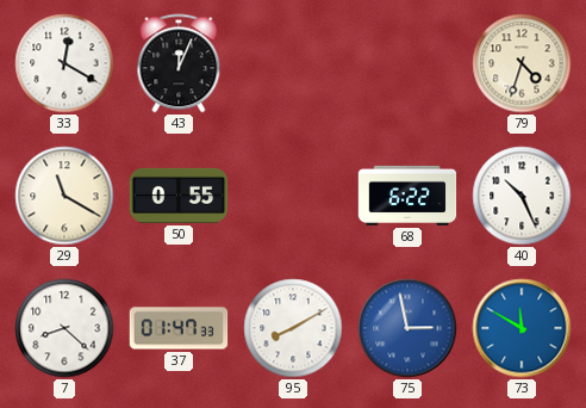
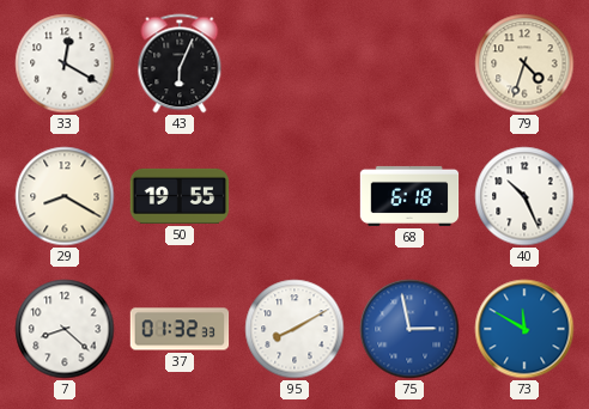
43: 12:04 -> 6:04
29: 11:20 -> 8:20
50: 0:55 -> 19:55
68: 6:22 -> 6:18
37: 01:47 -> 01:32
